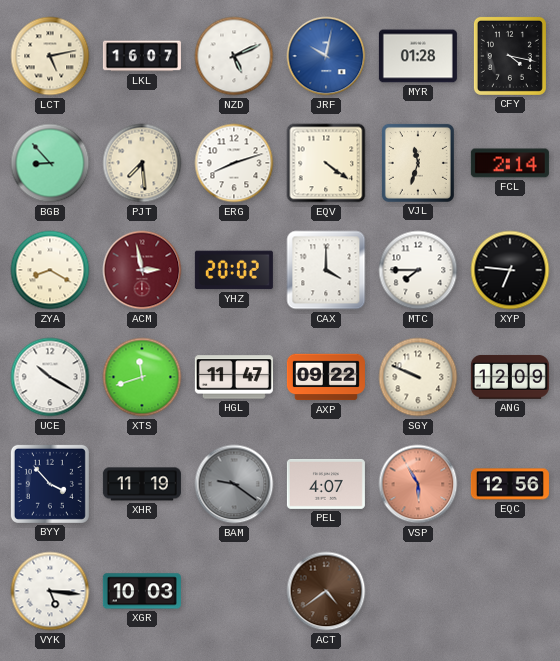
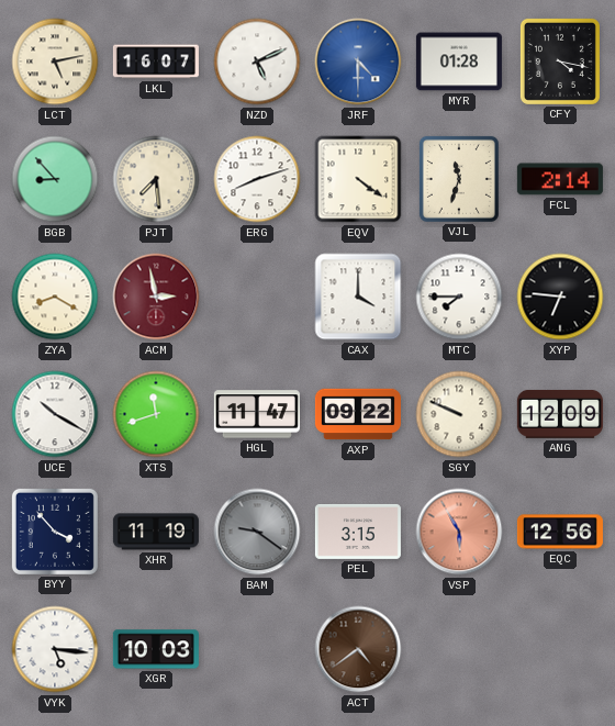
JRF: 10:02 -> 4:30
YHZ: 20:02 -> none
PEL: 4:07 -> 3:15
